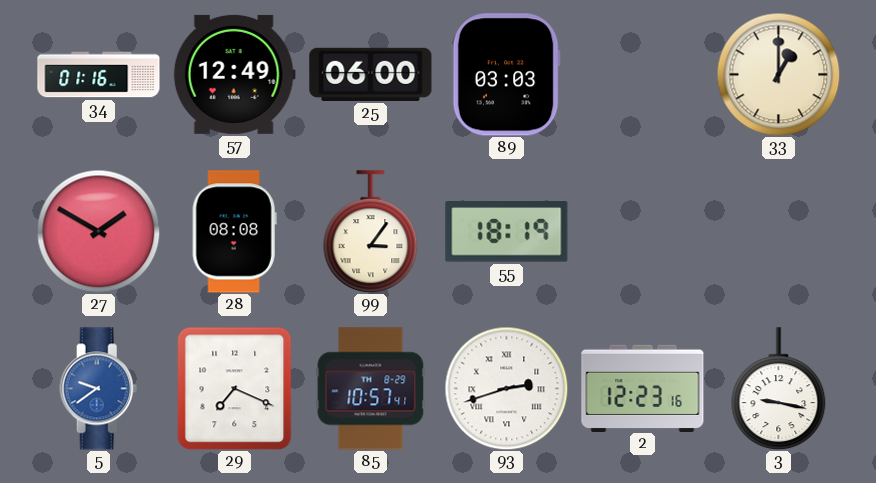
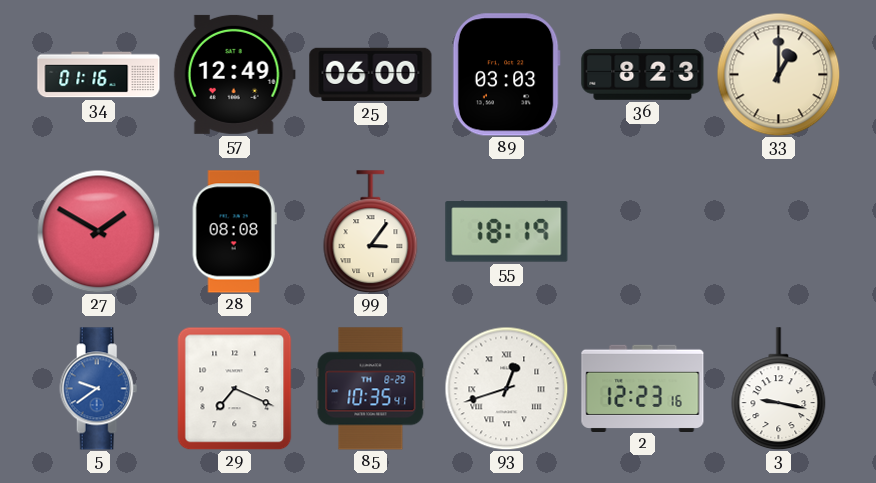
36: none -> 8:23
85: 10:57 -> 10:35
93: 2:42 -> 12:42
